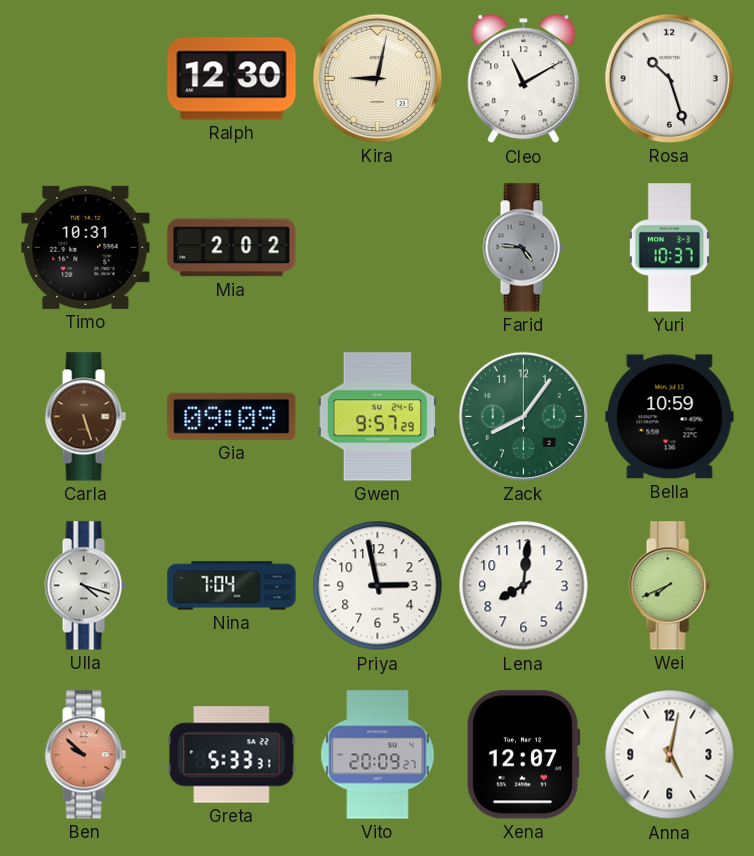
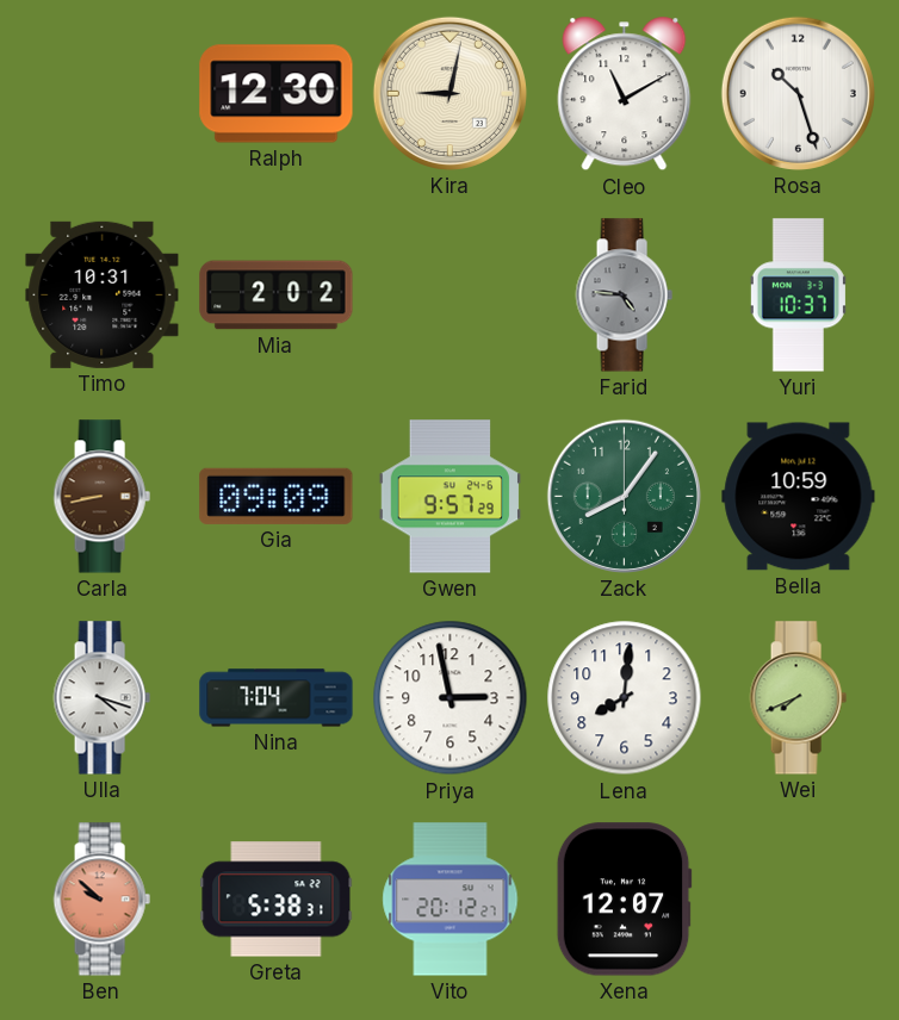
Carla: 5:27 -> 8:43
Greta: 5:33 -> 5:38
Vito: 20:09 -> 20:12
Anna: 5:02 -> none
